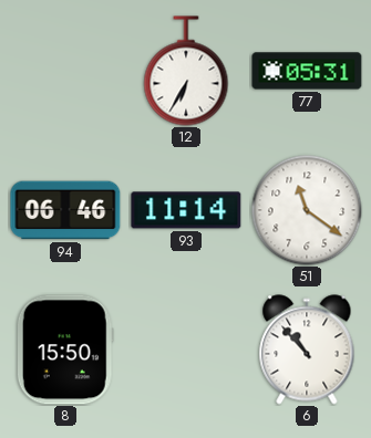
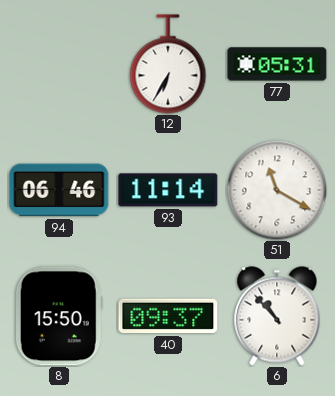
51: 11:21 -> 11:20
40: none -> 09:37
